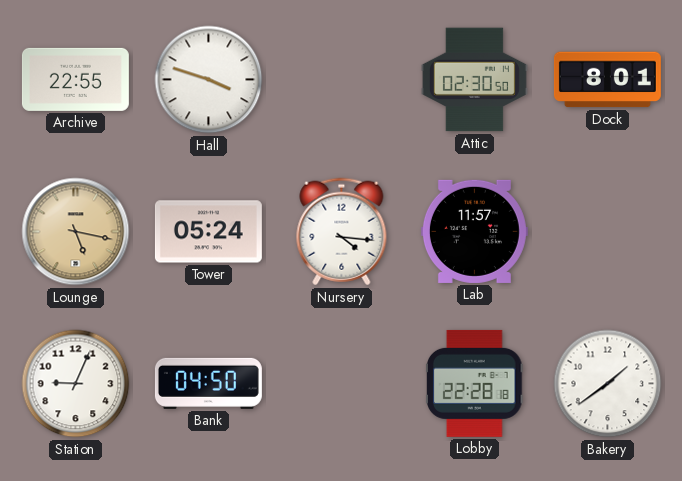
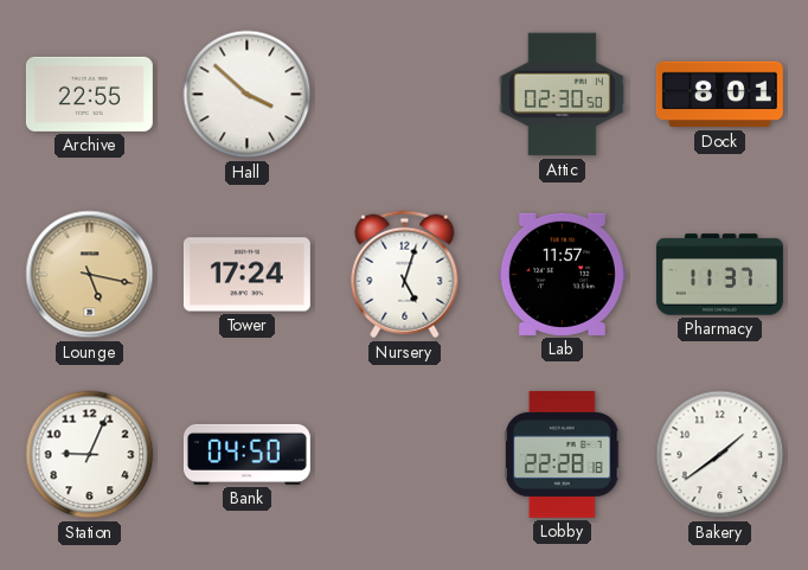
Hall: 3:48 -> 3:52
Tower: 05:24 -> 17:24
Nursery: 4:16 -> 5:03
Pharmacy: none -> 11:37
